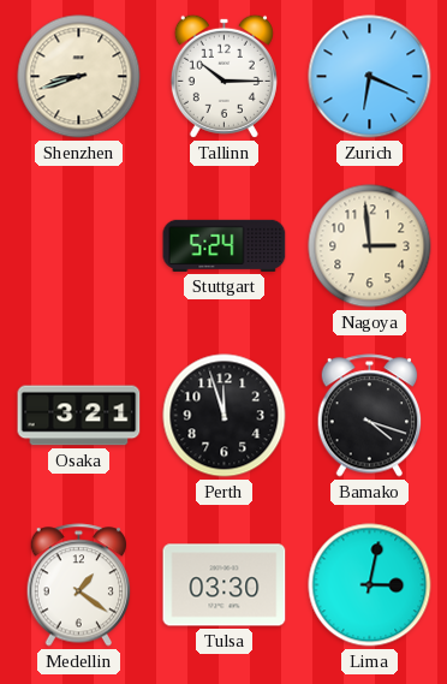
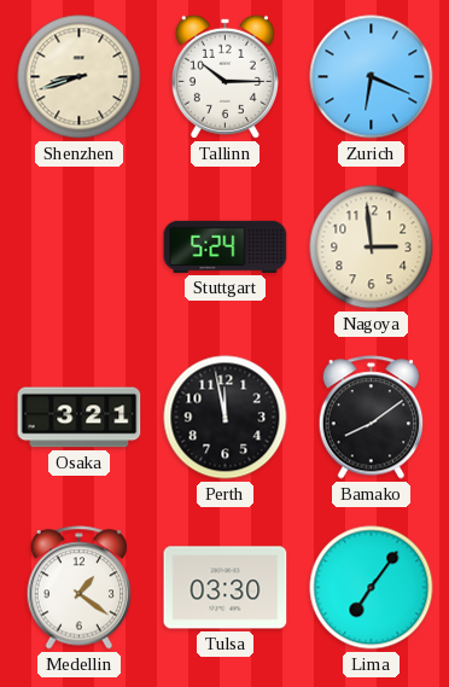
Perth: 11:57 -> 11:58
Bamako: 4:18 -> 8:09
Lima: 3:02 -> 7:06
